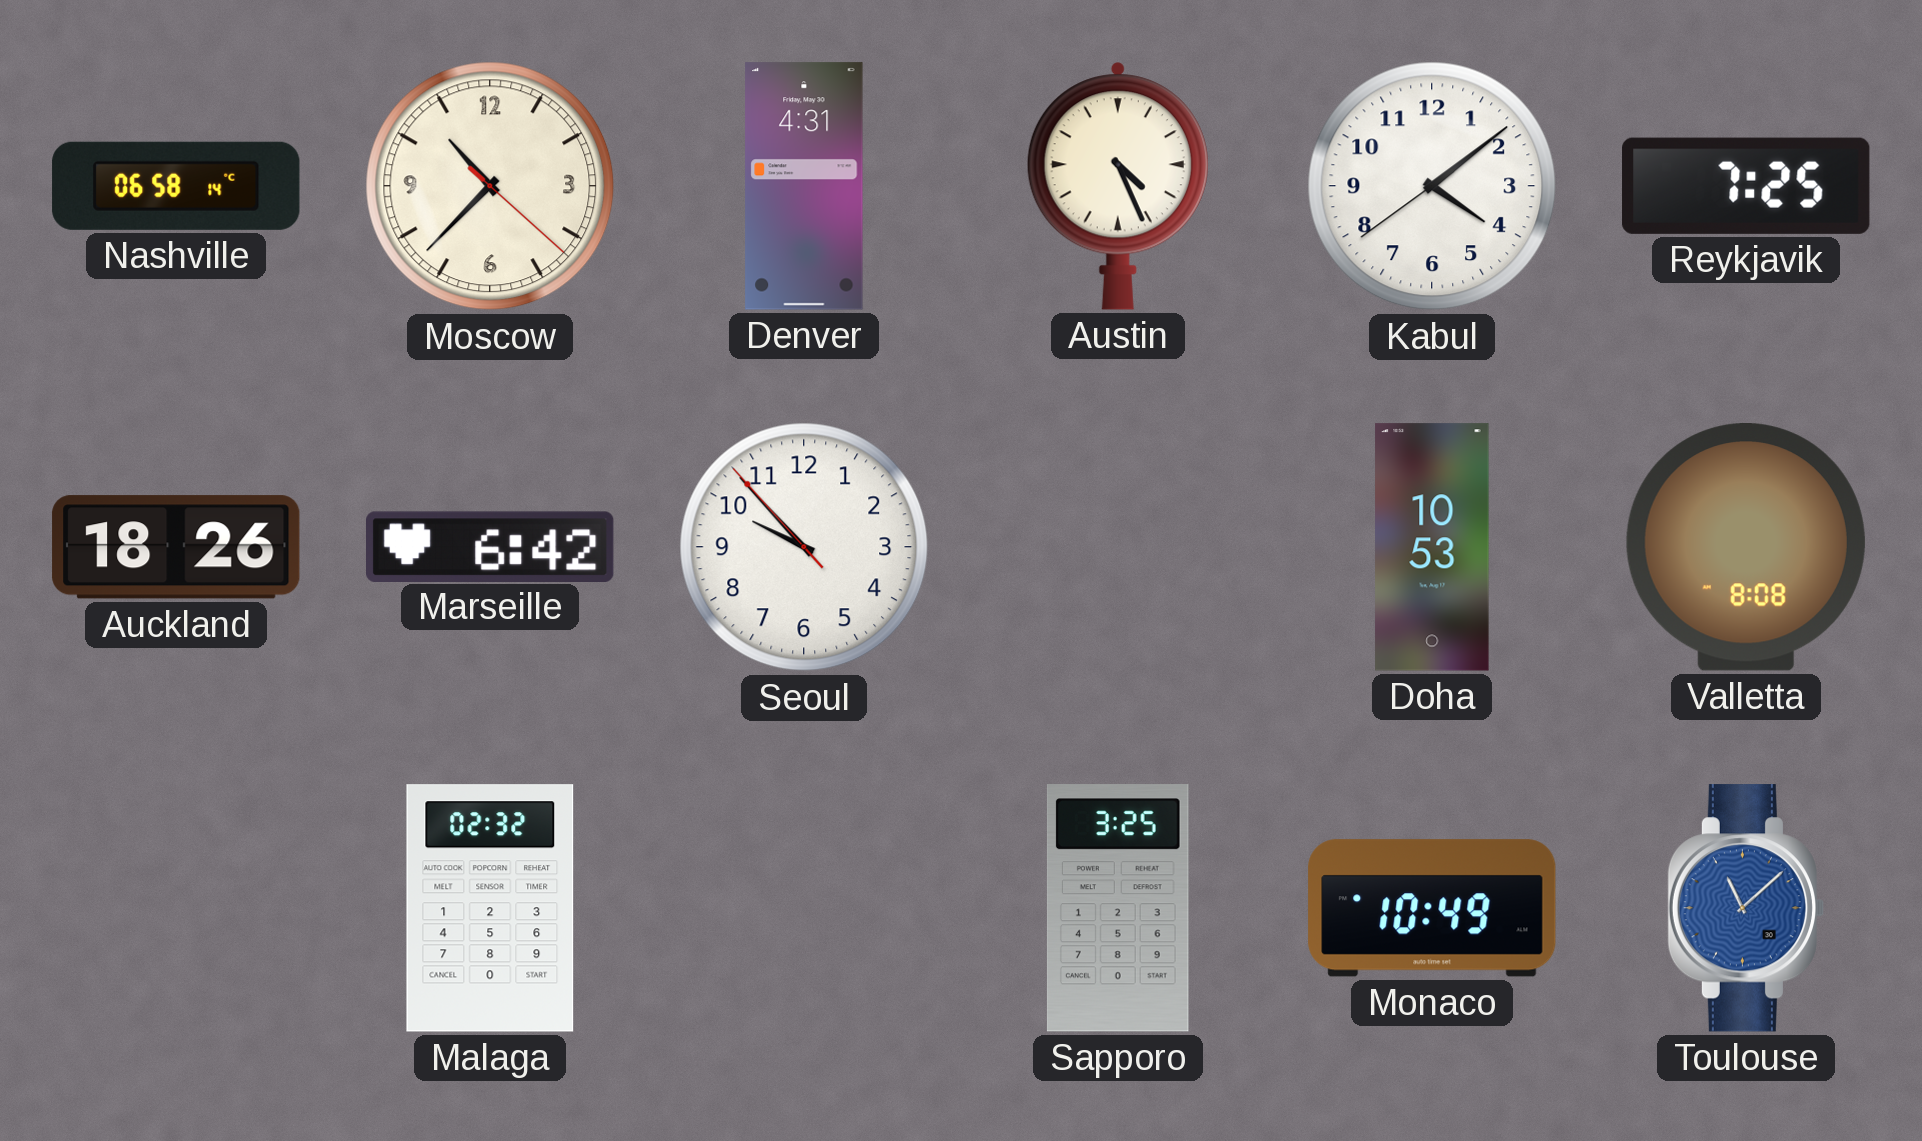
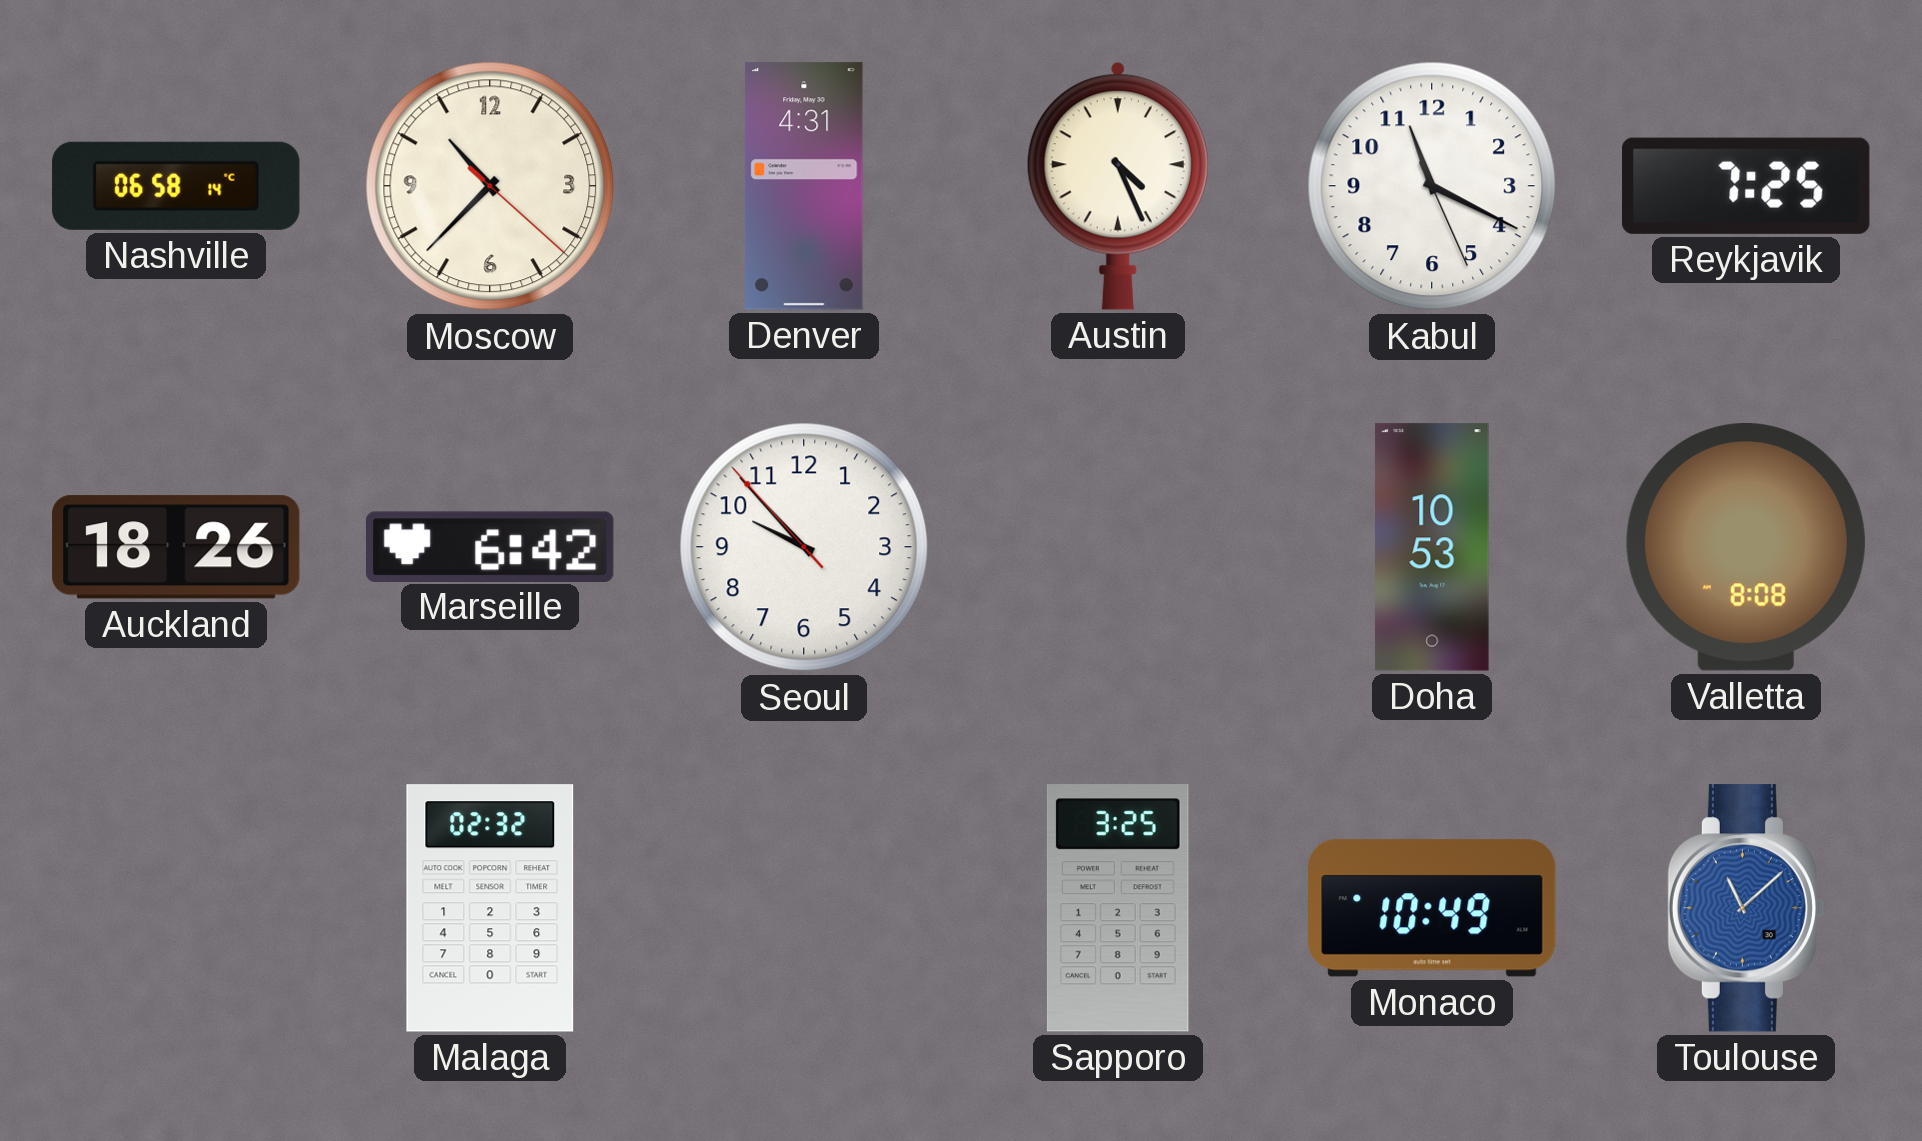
Kabul: 4:08 -> 11:19
